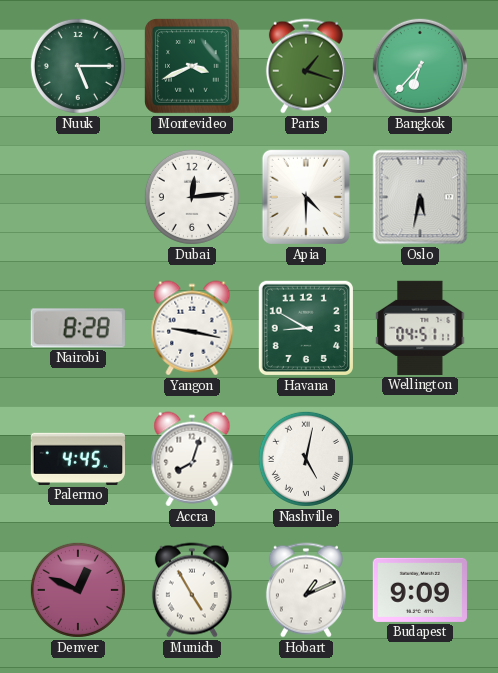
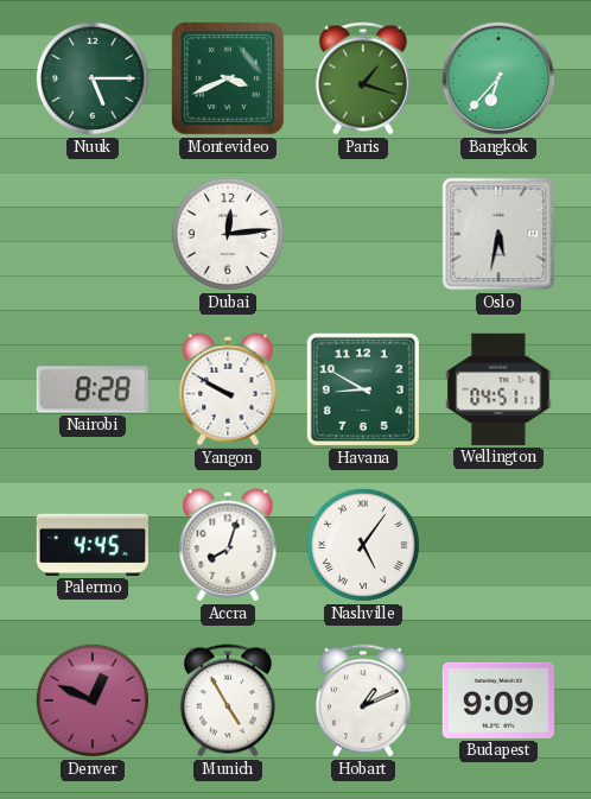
Apia: 4:30 -> none
Yangon: 9:17 -> 9:50
Nashville: 5:02 -> 5:06
